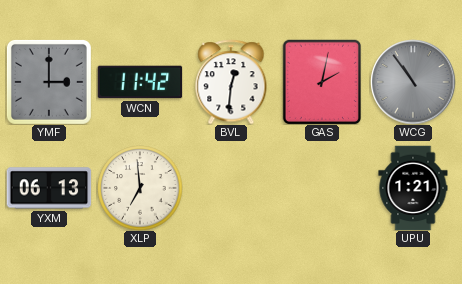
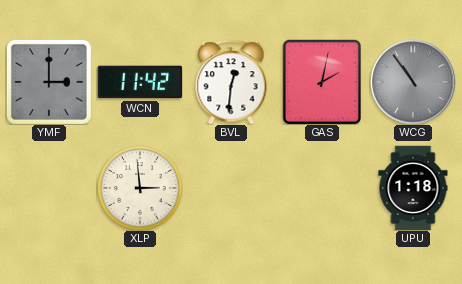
YXM: 06:13 -> none
XLP: 6:59 -> 2:59
UPU: 1:21 -> 1:18
